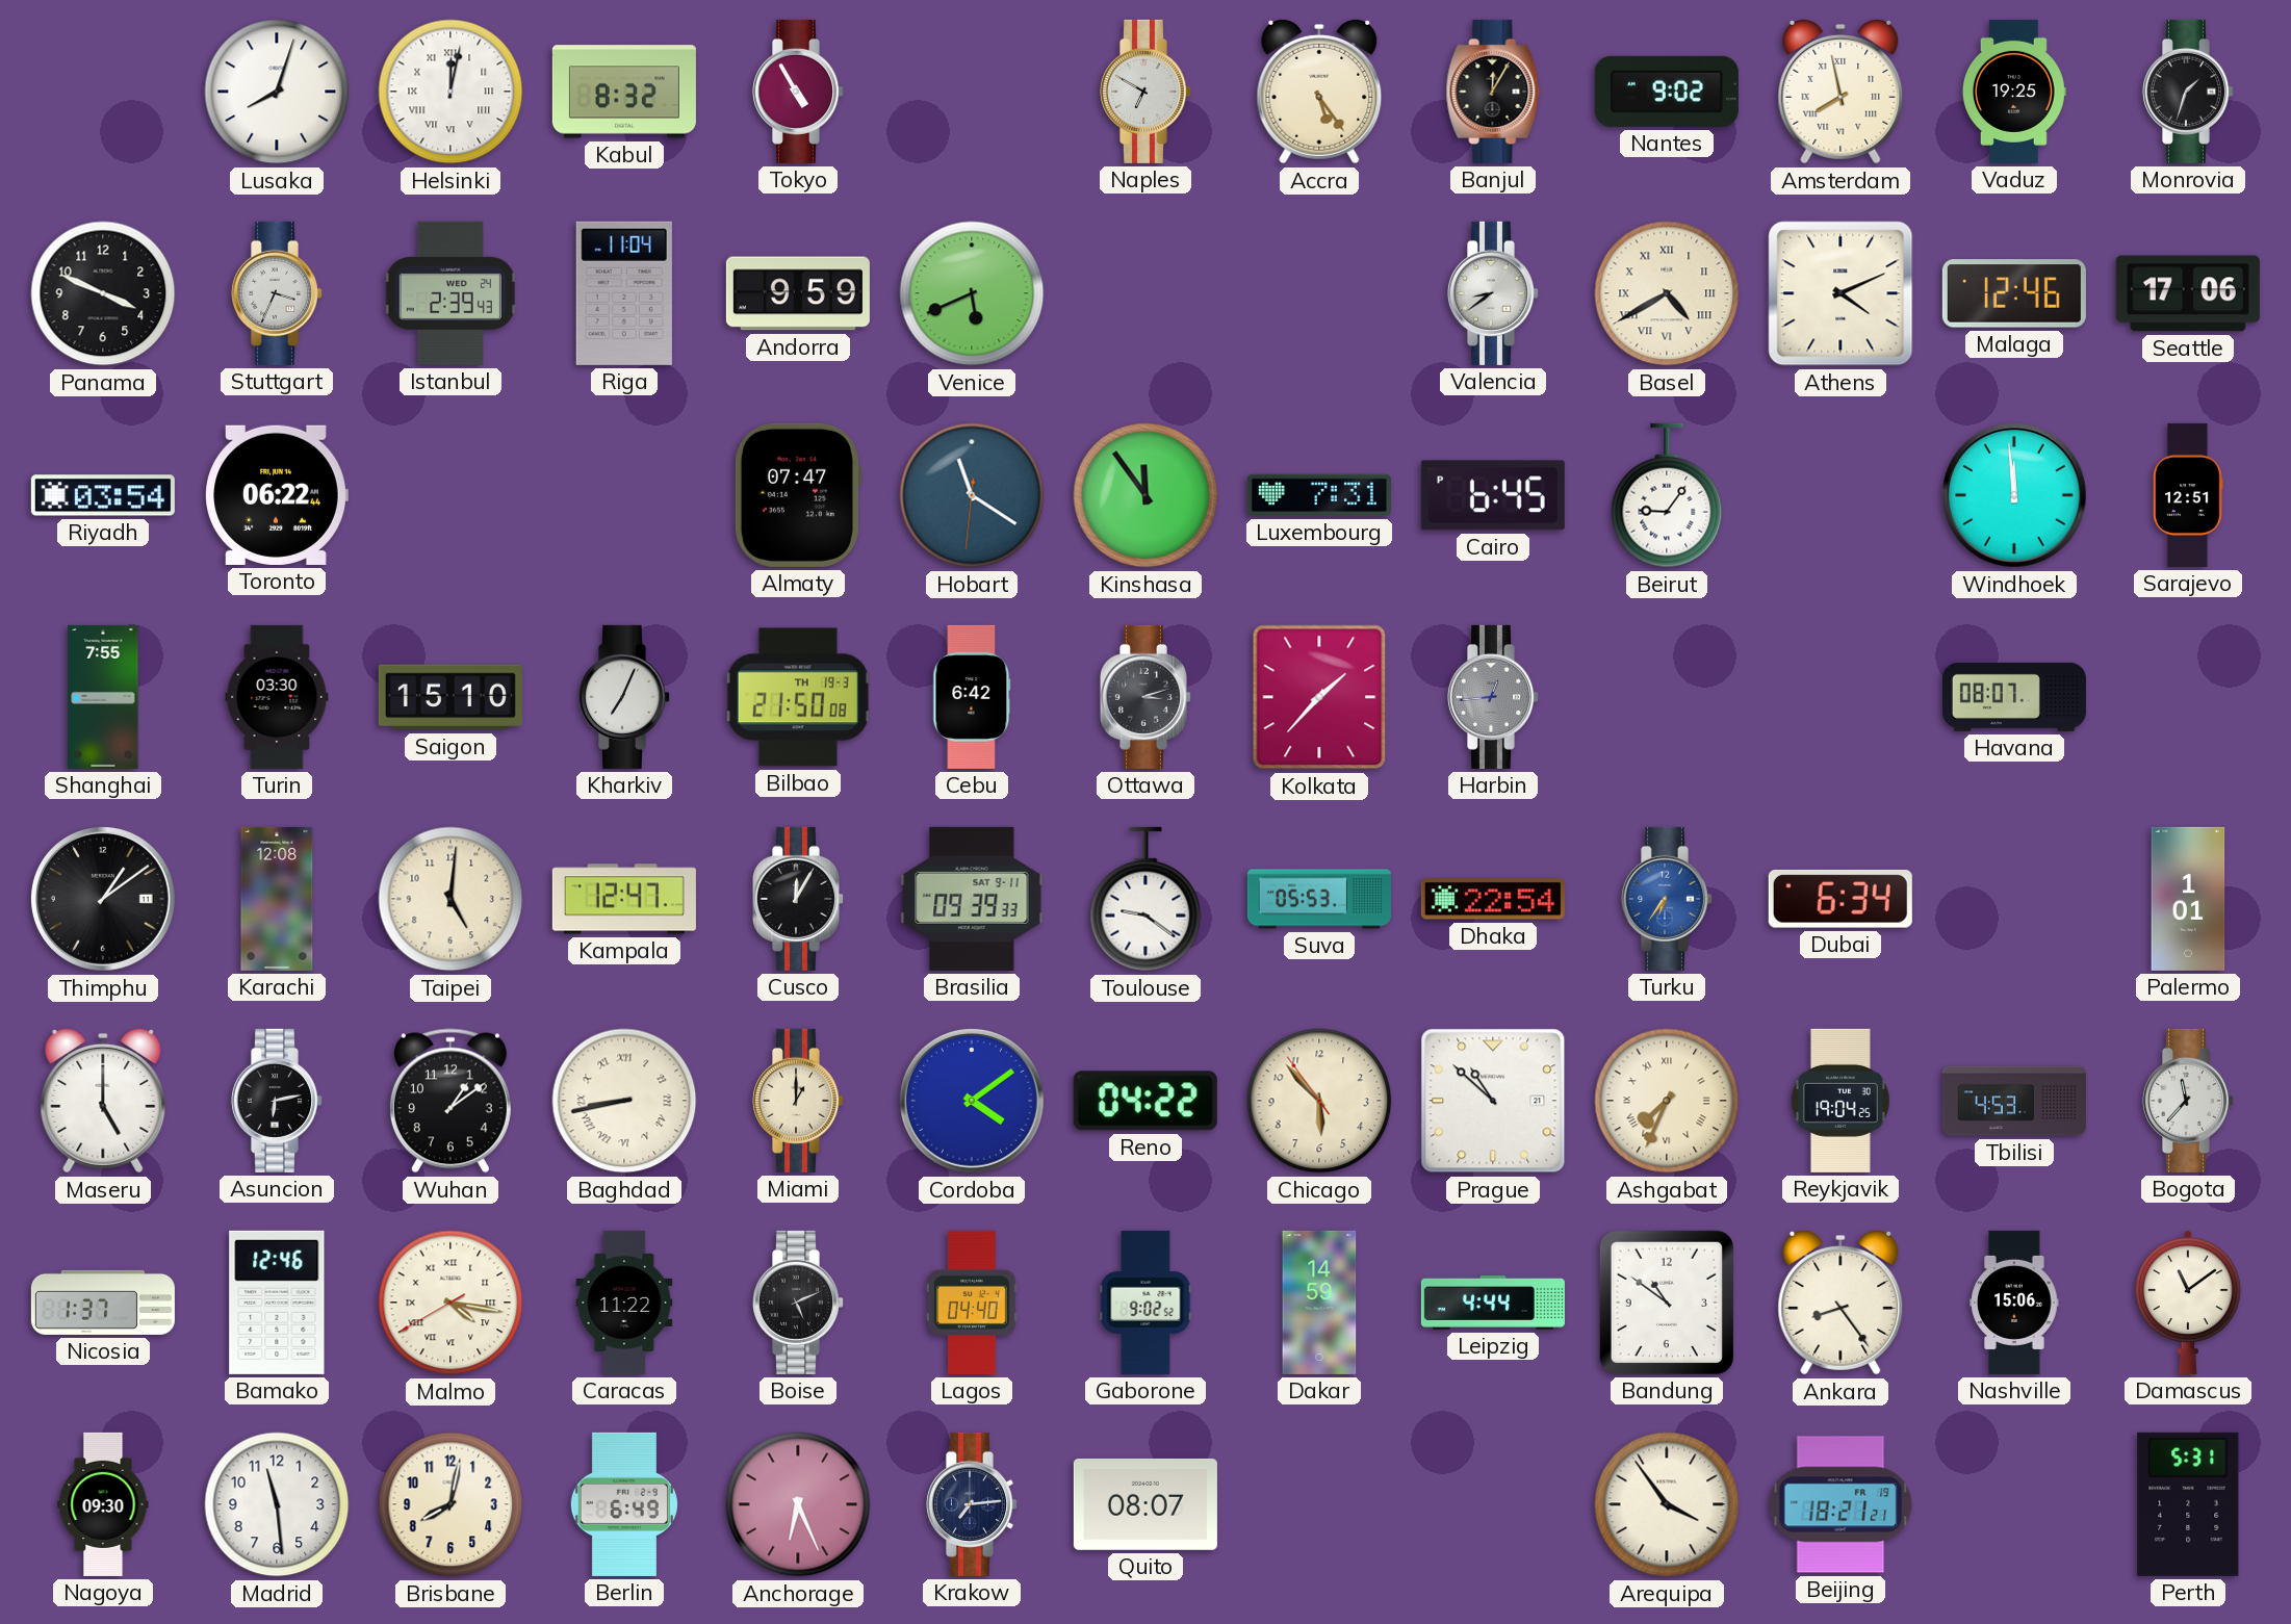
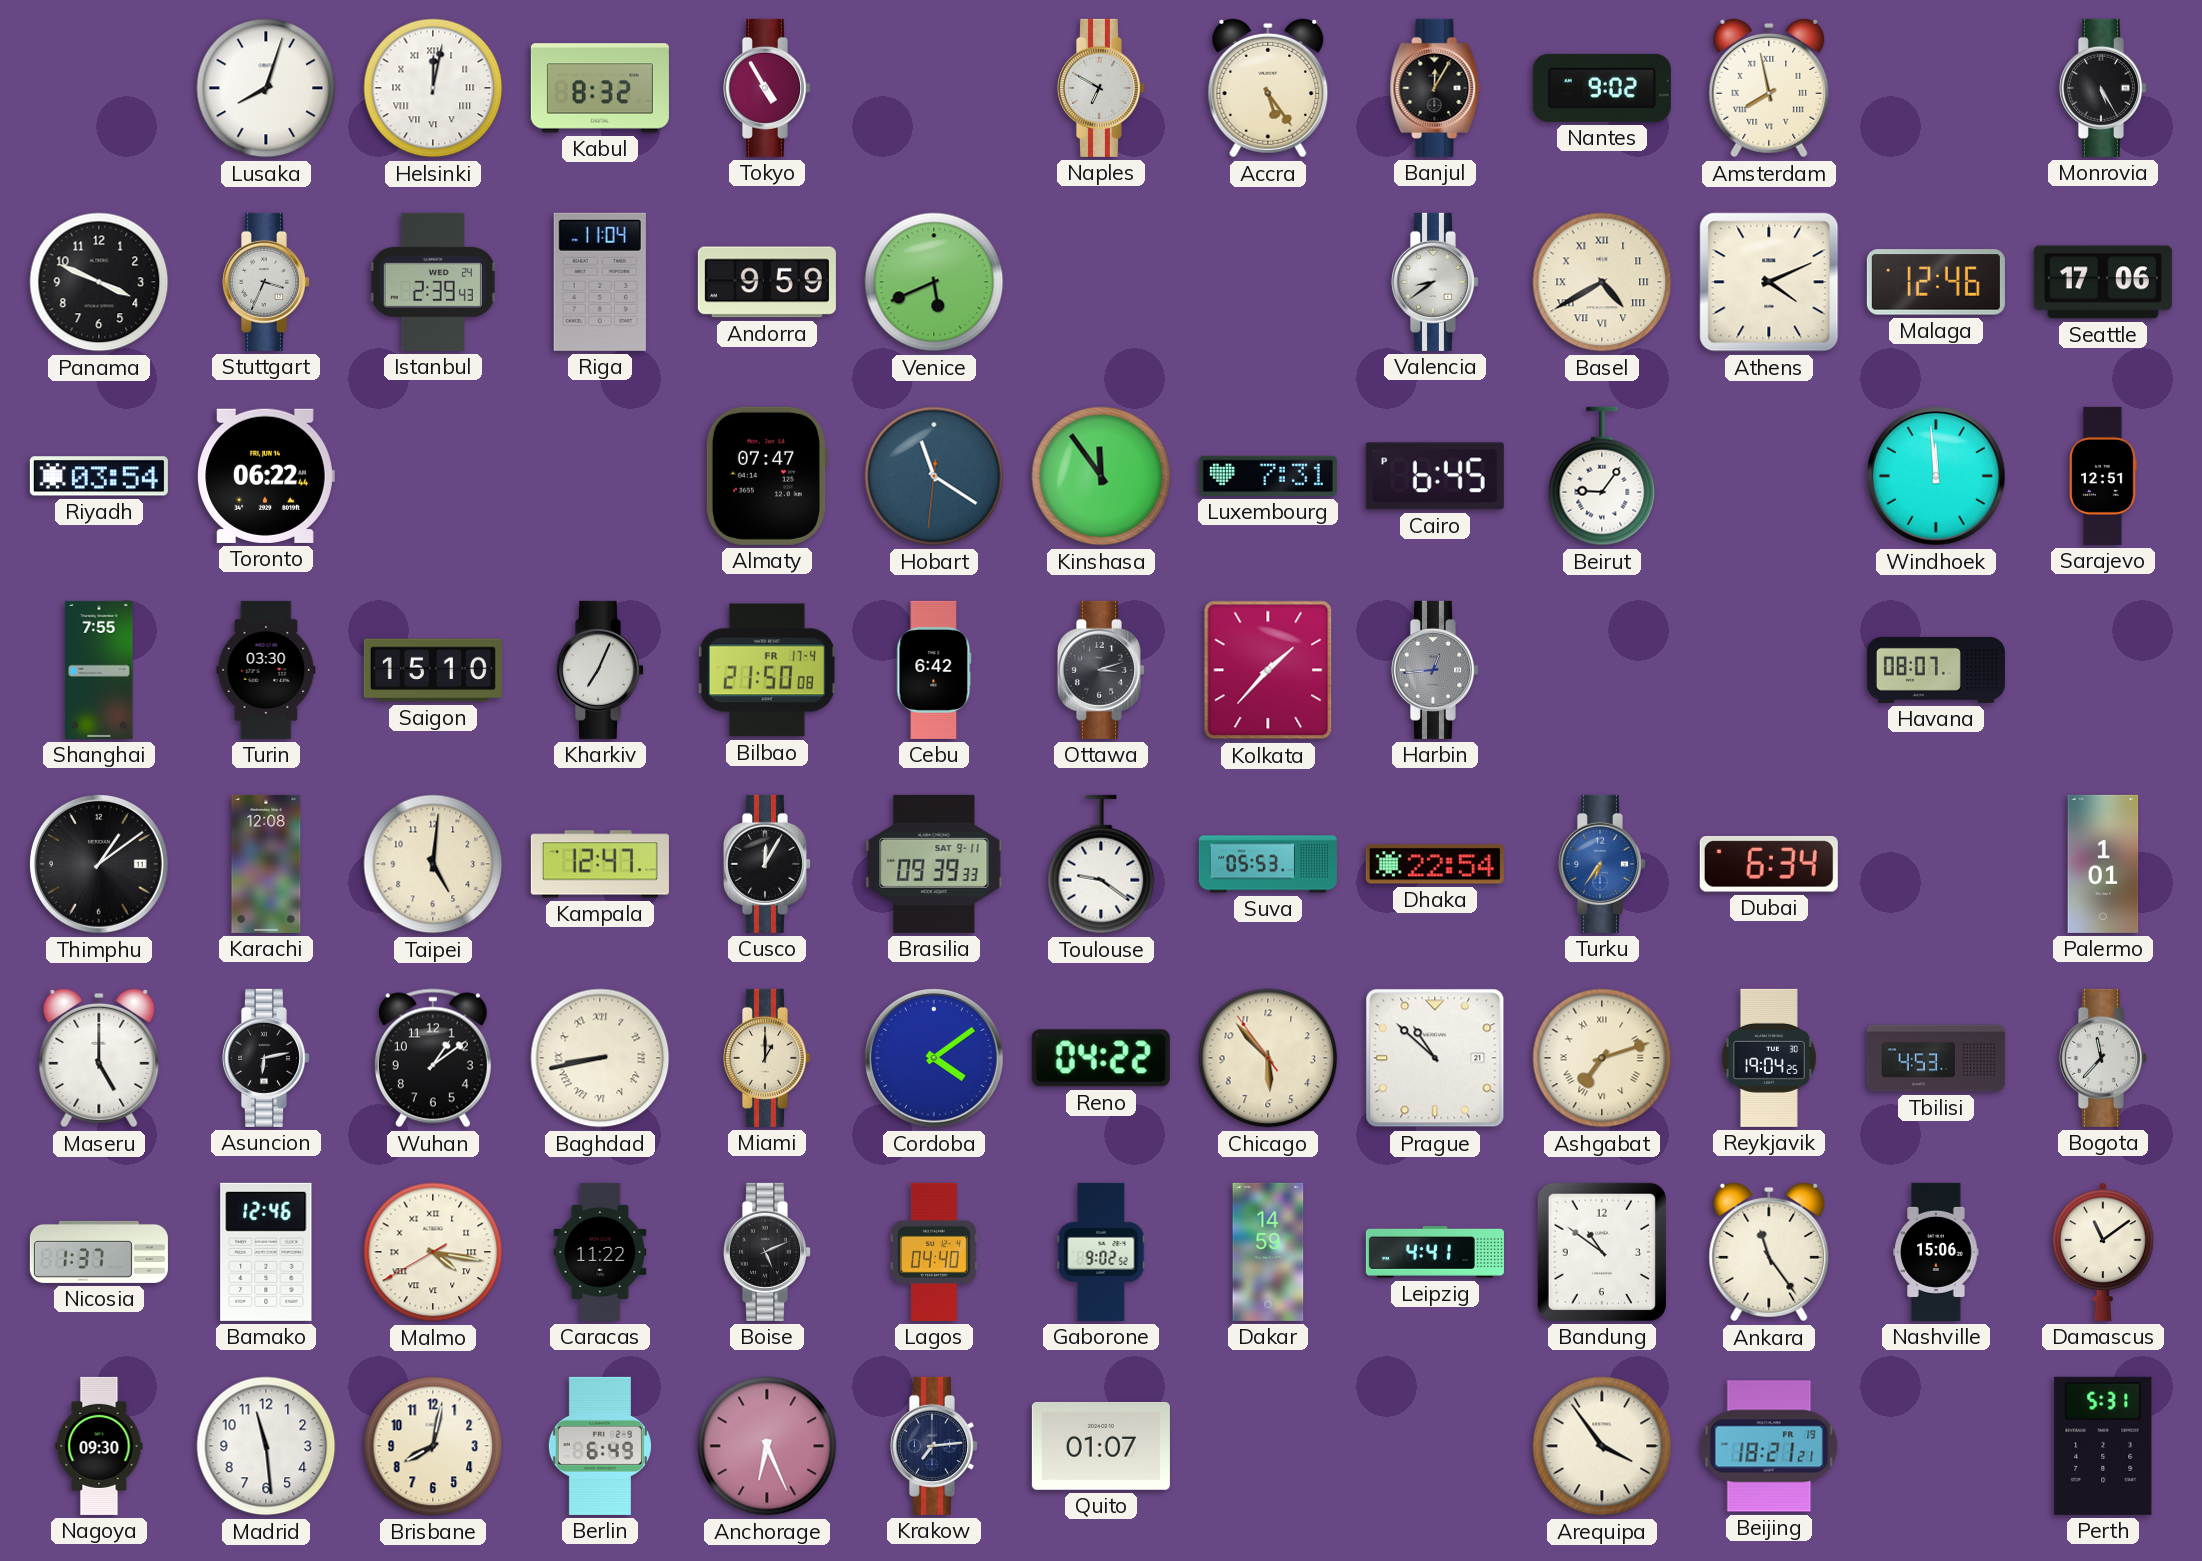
Vaduz: 19:25 -> none
Monrovia: 1:33 -> 5:25
Bilbao date: TH 19-3 -> FR 17-4
Ashgabat: 7:34 -> 7:12
Leipzig: 4:44 -> 4:41
Ankara: 8:24 -> 11:24
Quito: 08:07 -> 01:07
